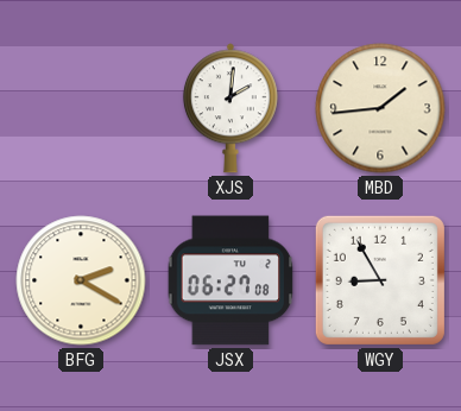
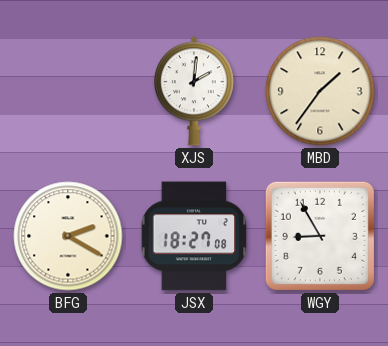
MBD: 1:44 -> 1:36
JSX: 06:27 -> 18:27
